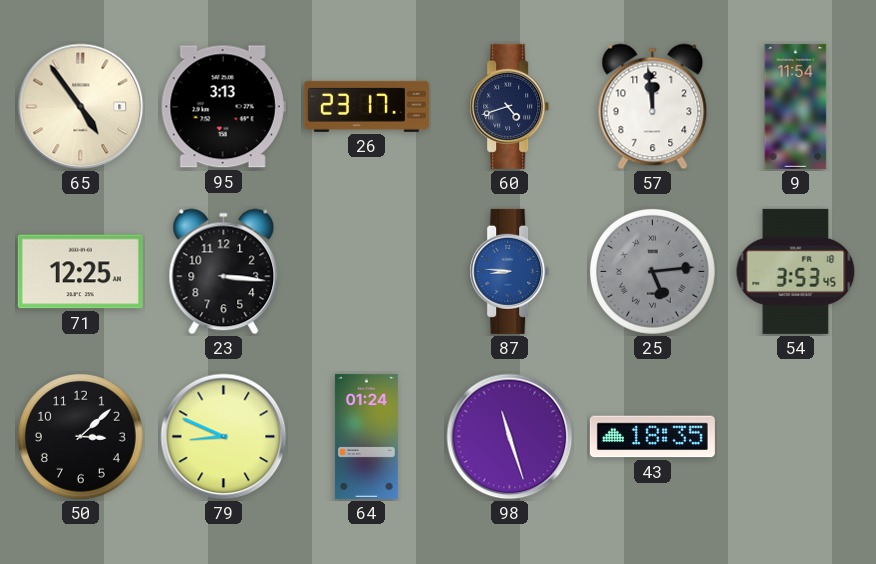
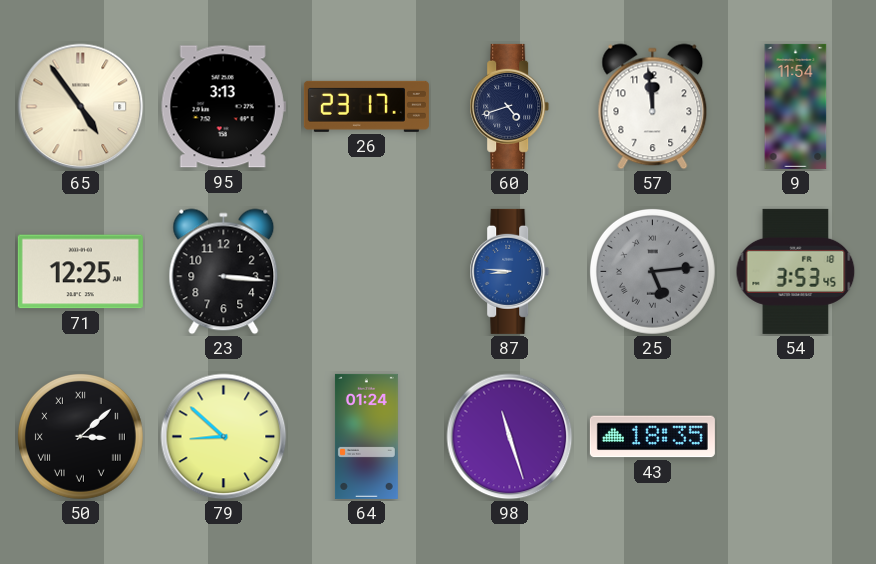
50 numerals: Arabic -> Roman
79: 8:49 -> 8:52
